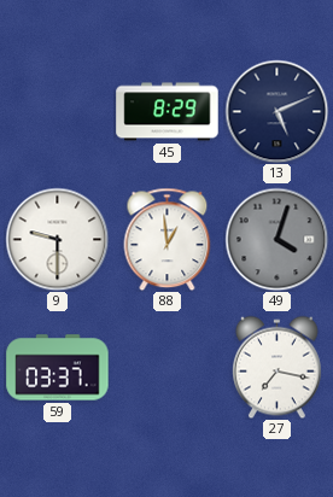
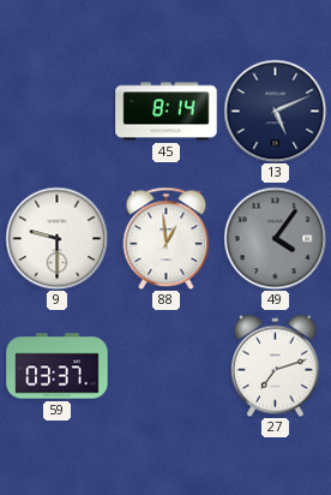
45: 8:29 -> 8:14
49: 4:03 -> 4:06
27: 7:17 -> 7:12
